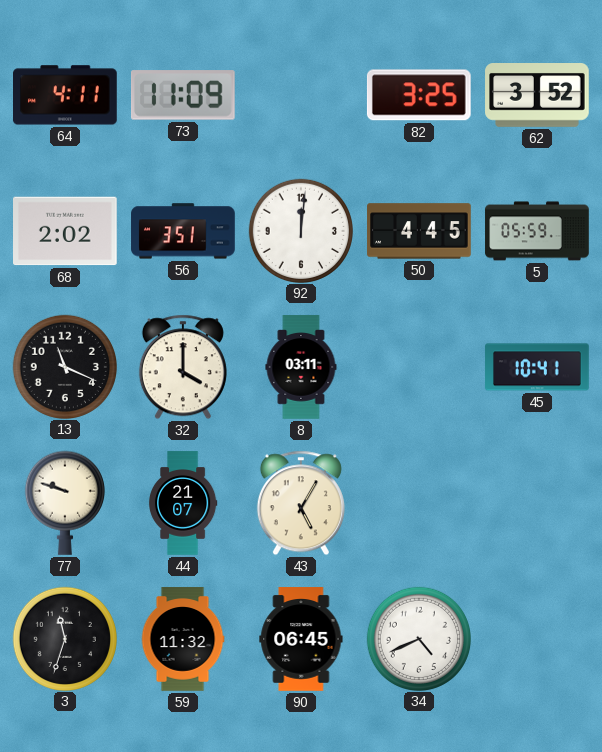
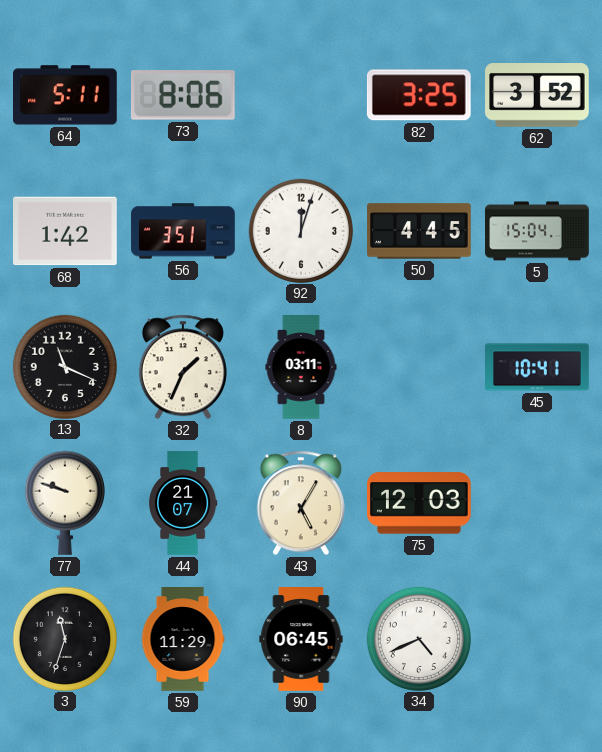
64: 4:11 -> 5:11
73: 11:09 -> 8:06
68: 2:02 -> 1:42
92: 12:01 -> 12:03
5: 05:59 -> 15:04
32: 4:00 -> 1:34
75: none -> 12:03
59: 11:32 -> 11:29
